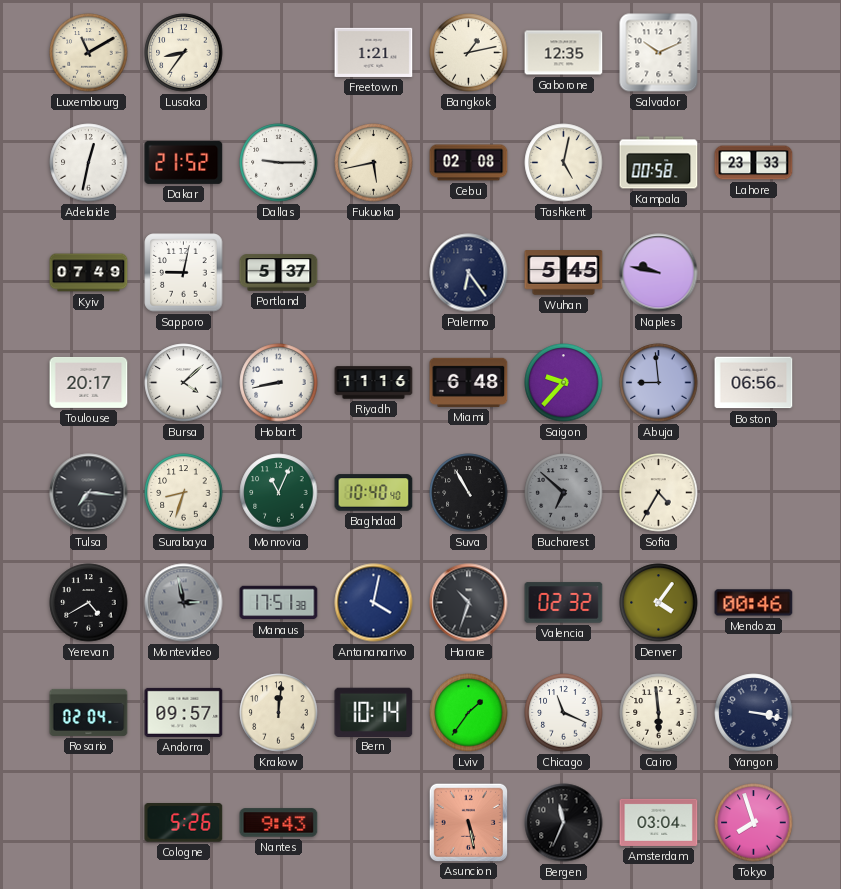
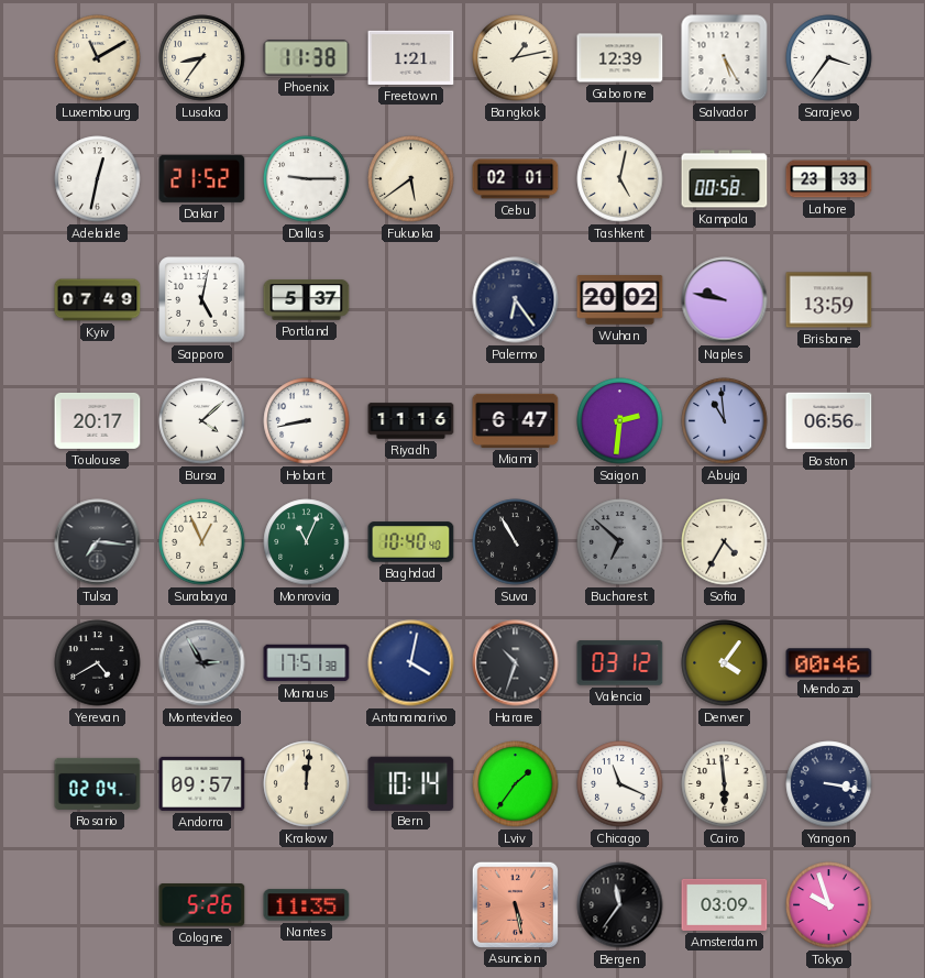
Phoenix: none -> 11:38
Gaborone: 12:35 -> 12:39
Salvador: 10:11 -> 5:25
Sarajevo: none -> 3:36
Fukuoka: 5:43 -> 5:39
Cebu: 02:08 -> 02:01
Sapporo: 9:02 -> 5:02
Wuhan: 5:45 -> 20:02
Brisbane: none -> 13:59
Miami: 6:48 -> 6:47
Saigon: 9:37 -> 2:31
Abuja: 8:59 -> 10:59
Surabaya: 8:33 -> 12:56
Montevideo: 2:58 -> 2:55
Valencia: 02:32 -> 03:12
Nantes: 9:43 -> 11:35
Bergen: 11:34 -> 11:36
Amsterdam: 03:04 -> 03:09
Tokyo: 7:57 -> 9:57
